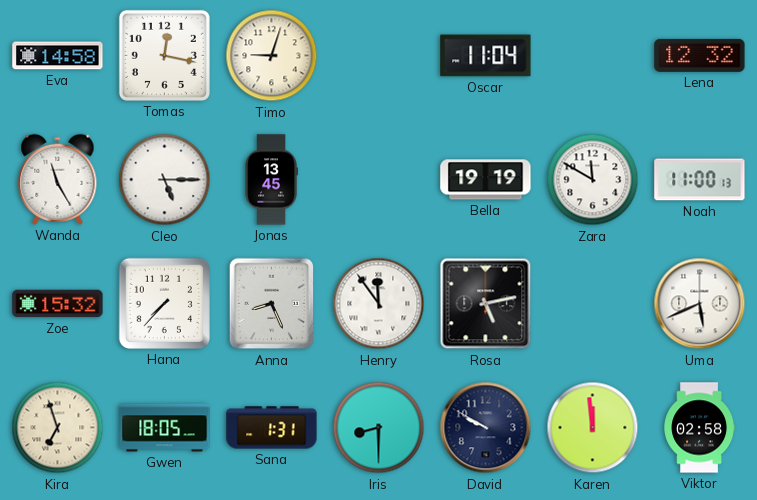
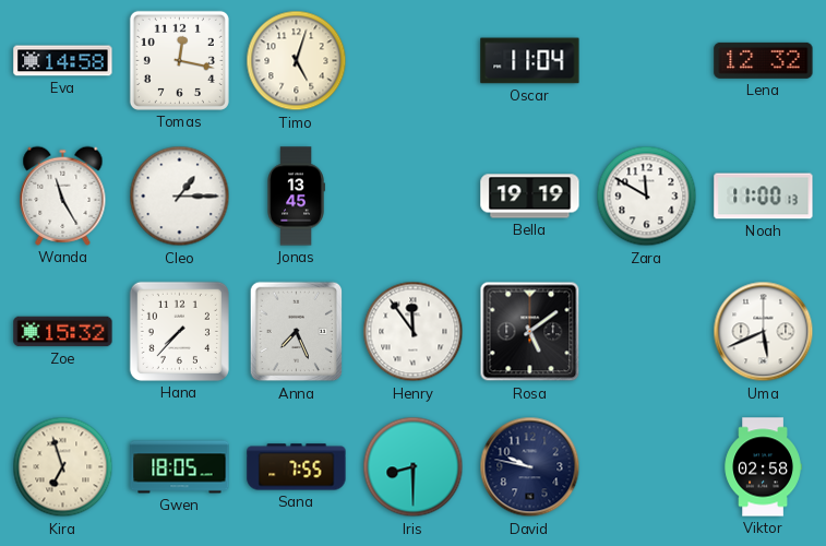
Timo: 9:03 -> 5:03
Cleo: 5:15 -> 1:15
Anna: 8:26 -> 7:26
Rosa: 5:13 -> 5:09
Sana: 1:31 -> 7:55
David: 9:50 -> 9:47
Karen: 11:59 -> none
